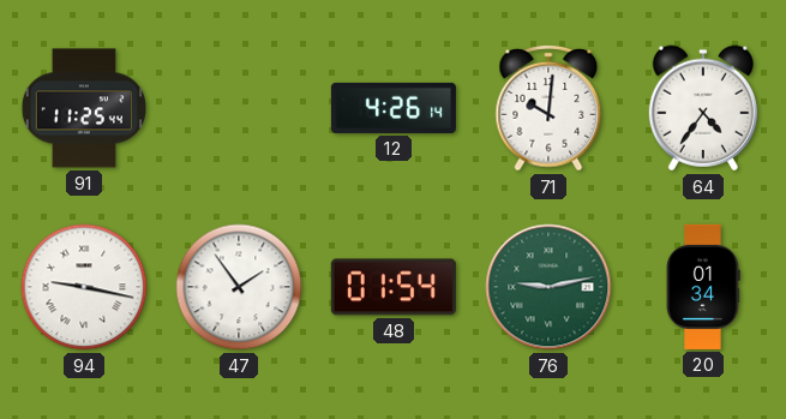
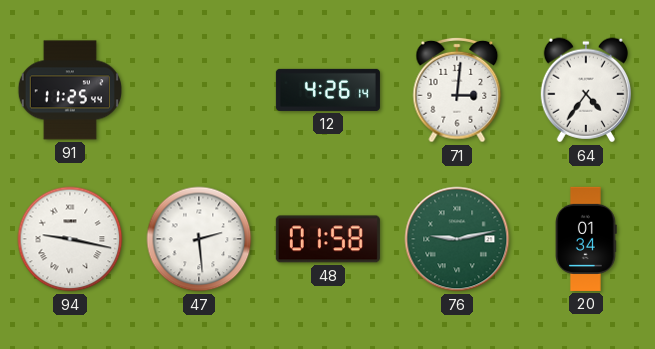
71: 10:01 -> 3:01
47: 1:54 -> 2:29
48: 01:54 -> 01:58
